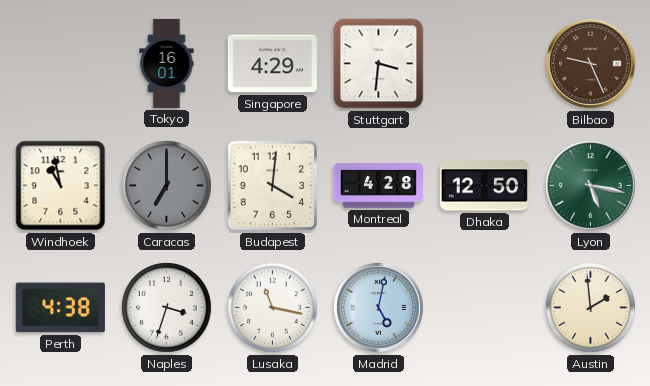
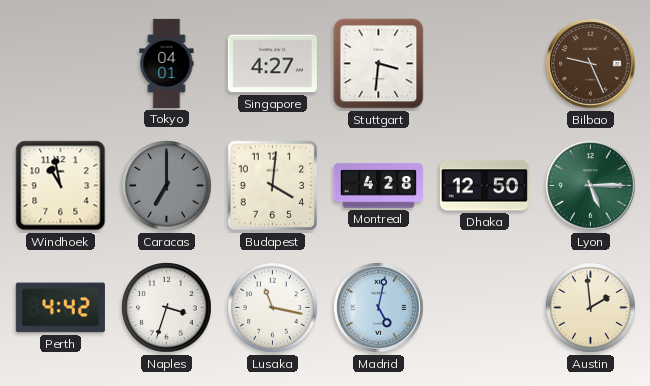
Tokyo: 16:01 -> 04:01
Singapore: 4:29 -> 4:27
Lyon: 5:17 -> 5:15
Perth: 4:38 -> 4:42
